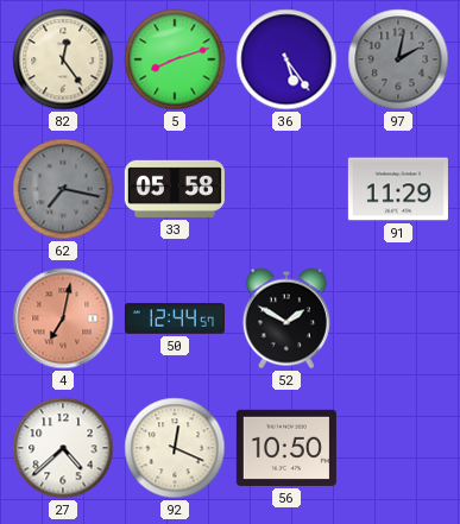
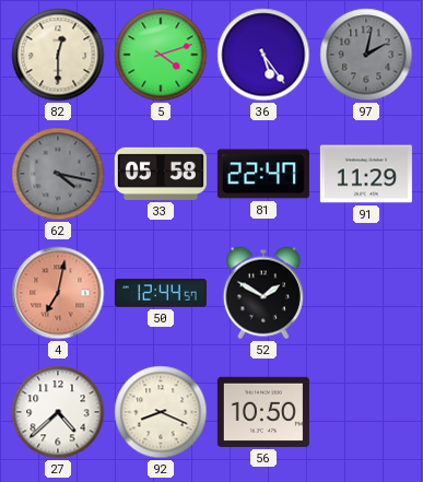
82: 12:24 -> 12:30
5: 8:12 -> 4:12
62: 7:17 -> 4:17
81: none -> 22:47
92: 12:19 -> 8:19
